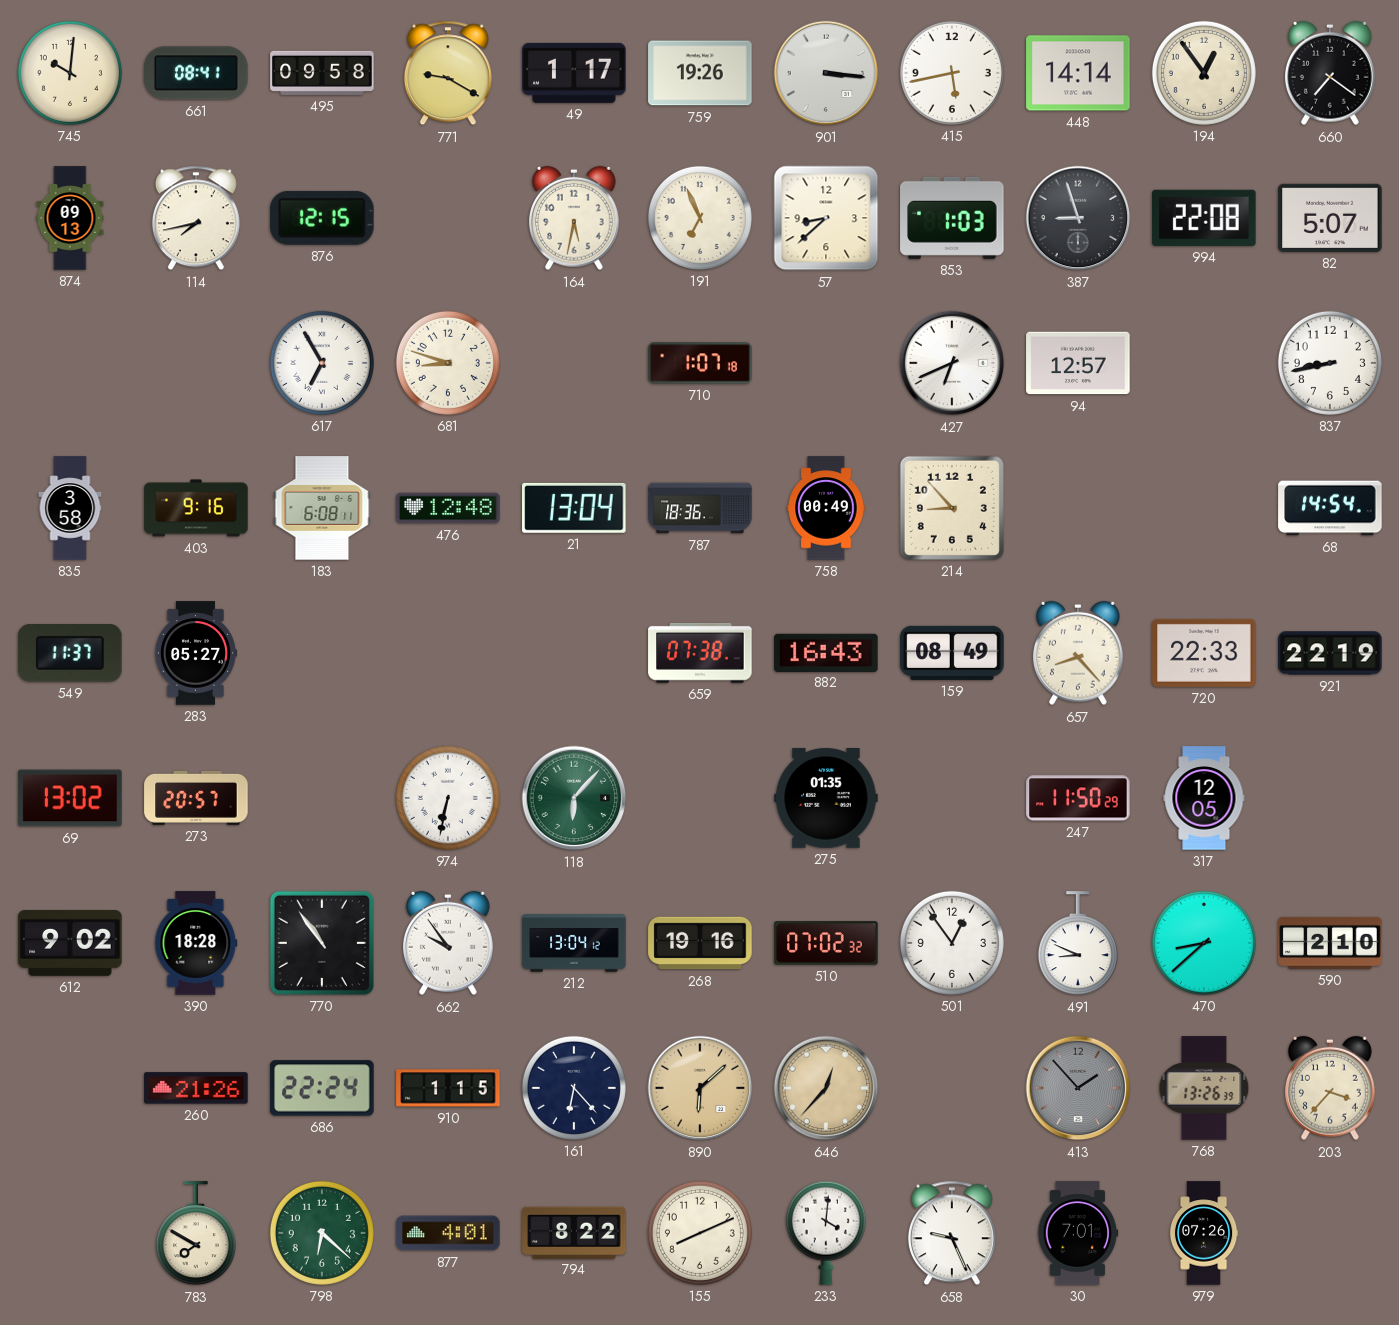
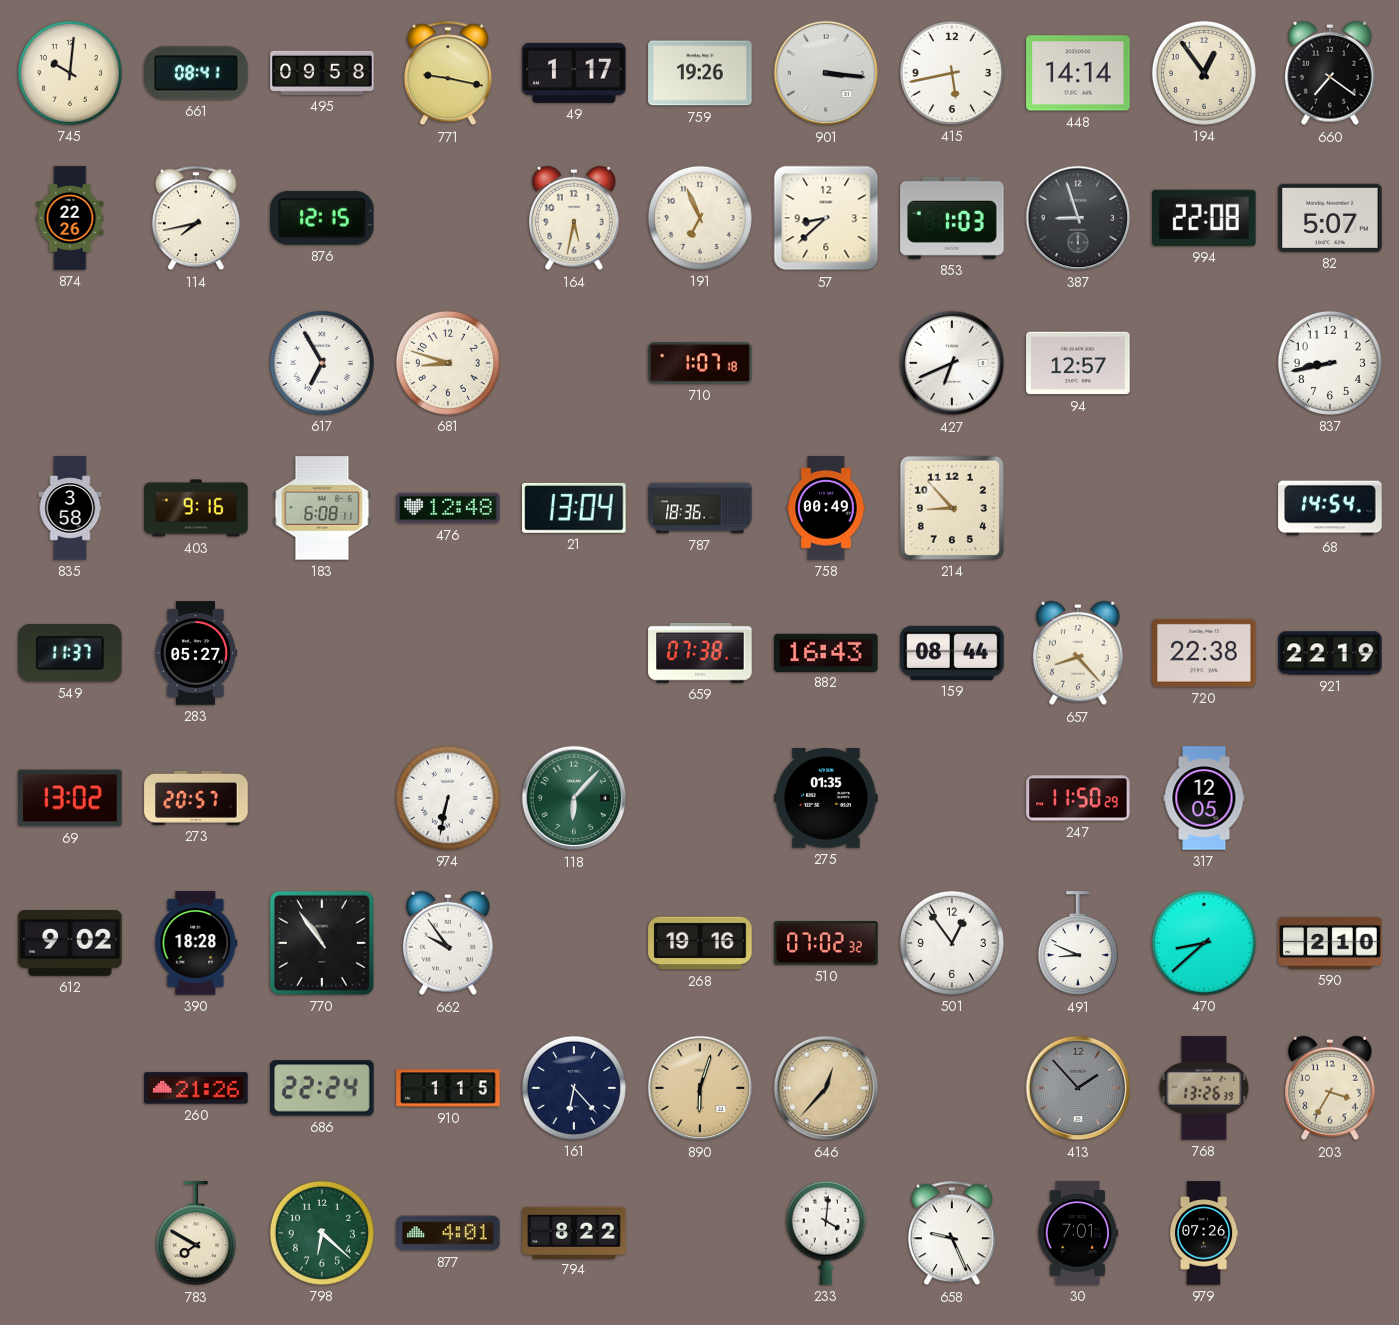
771: 9:20 -> 9:17
874: 09:13 -> 22:26
159: 08:49 -> 08:44
720: 22:33 -> 22:38
212: 13:04 -> none
890: 6:08 -> 6:03
203: 3:37 -> 3:35
155: 8:11 -> none
